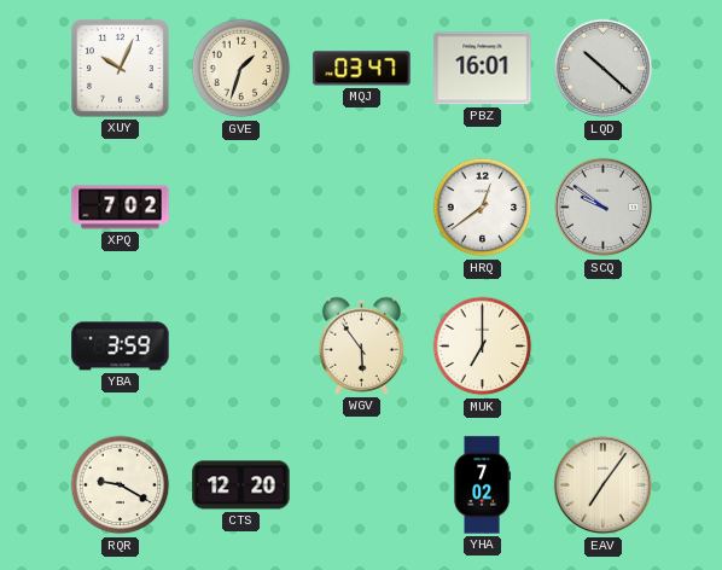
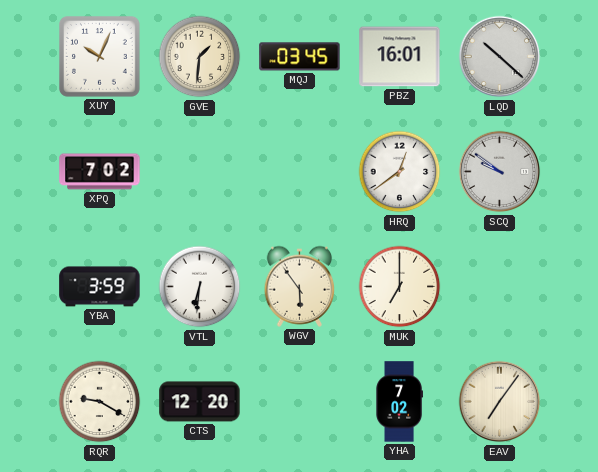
GVE: 1:33 -> 1:31
MQJ: 03:47 -> 03:45
VTL: none -> 6:31
